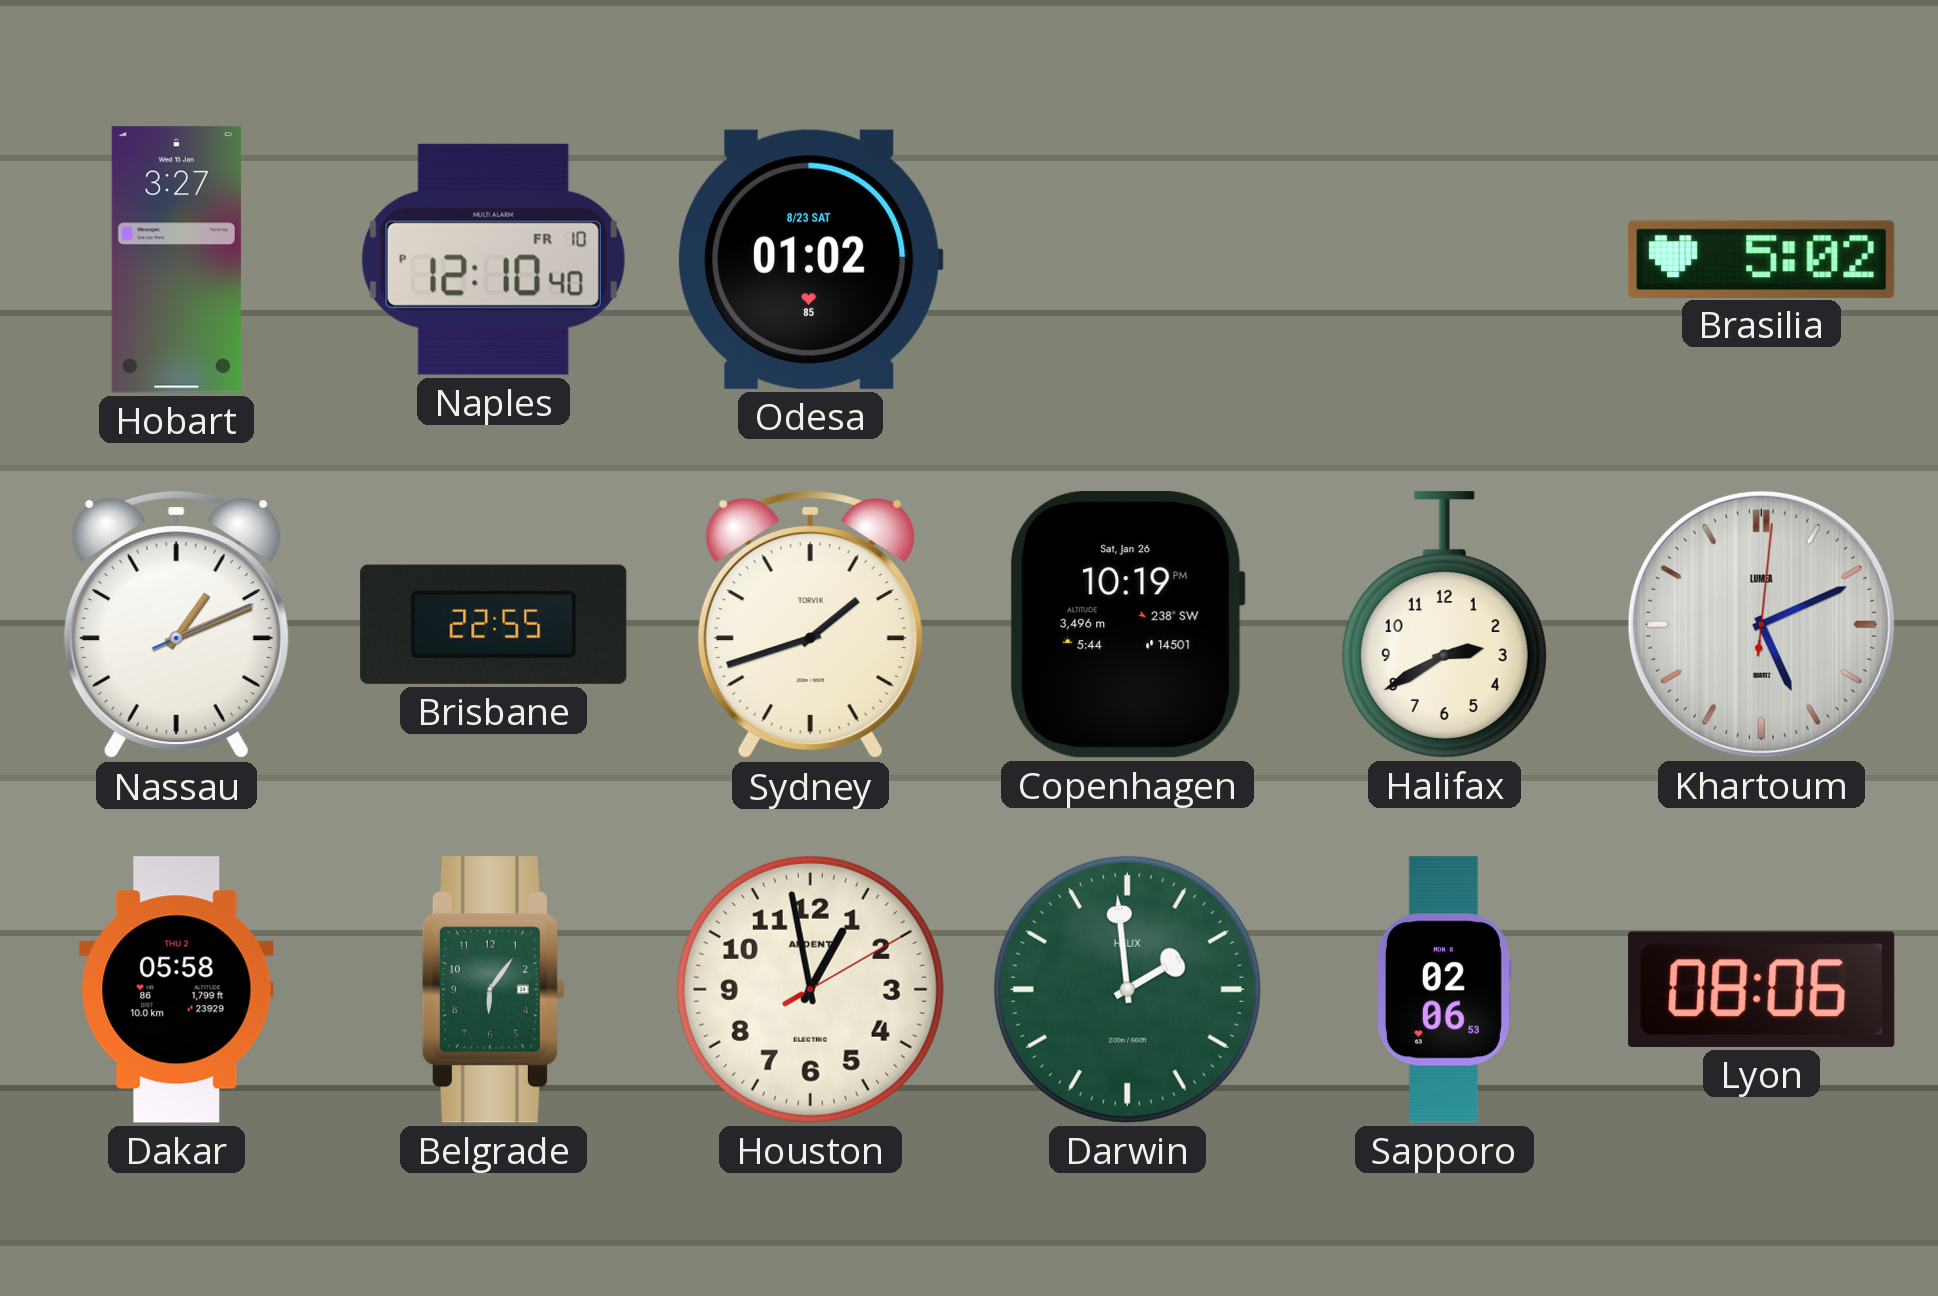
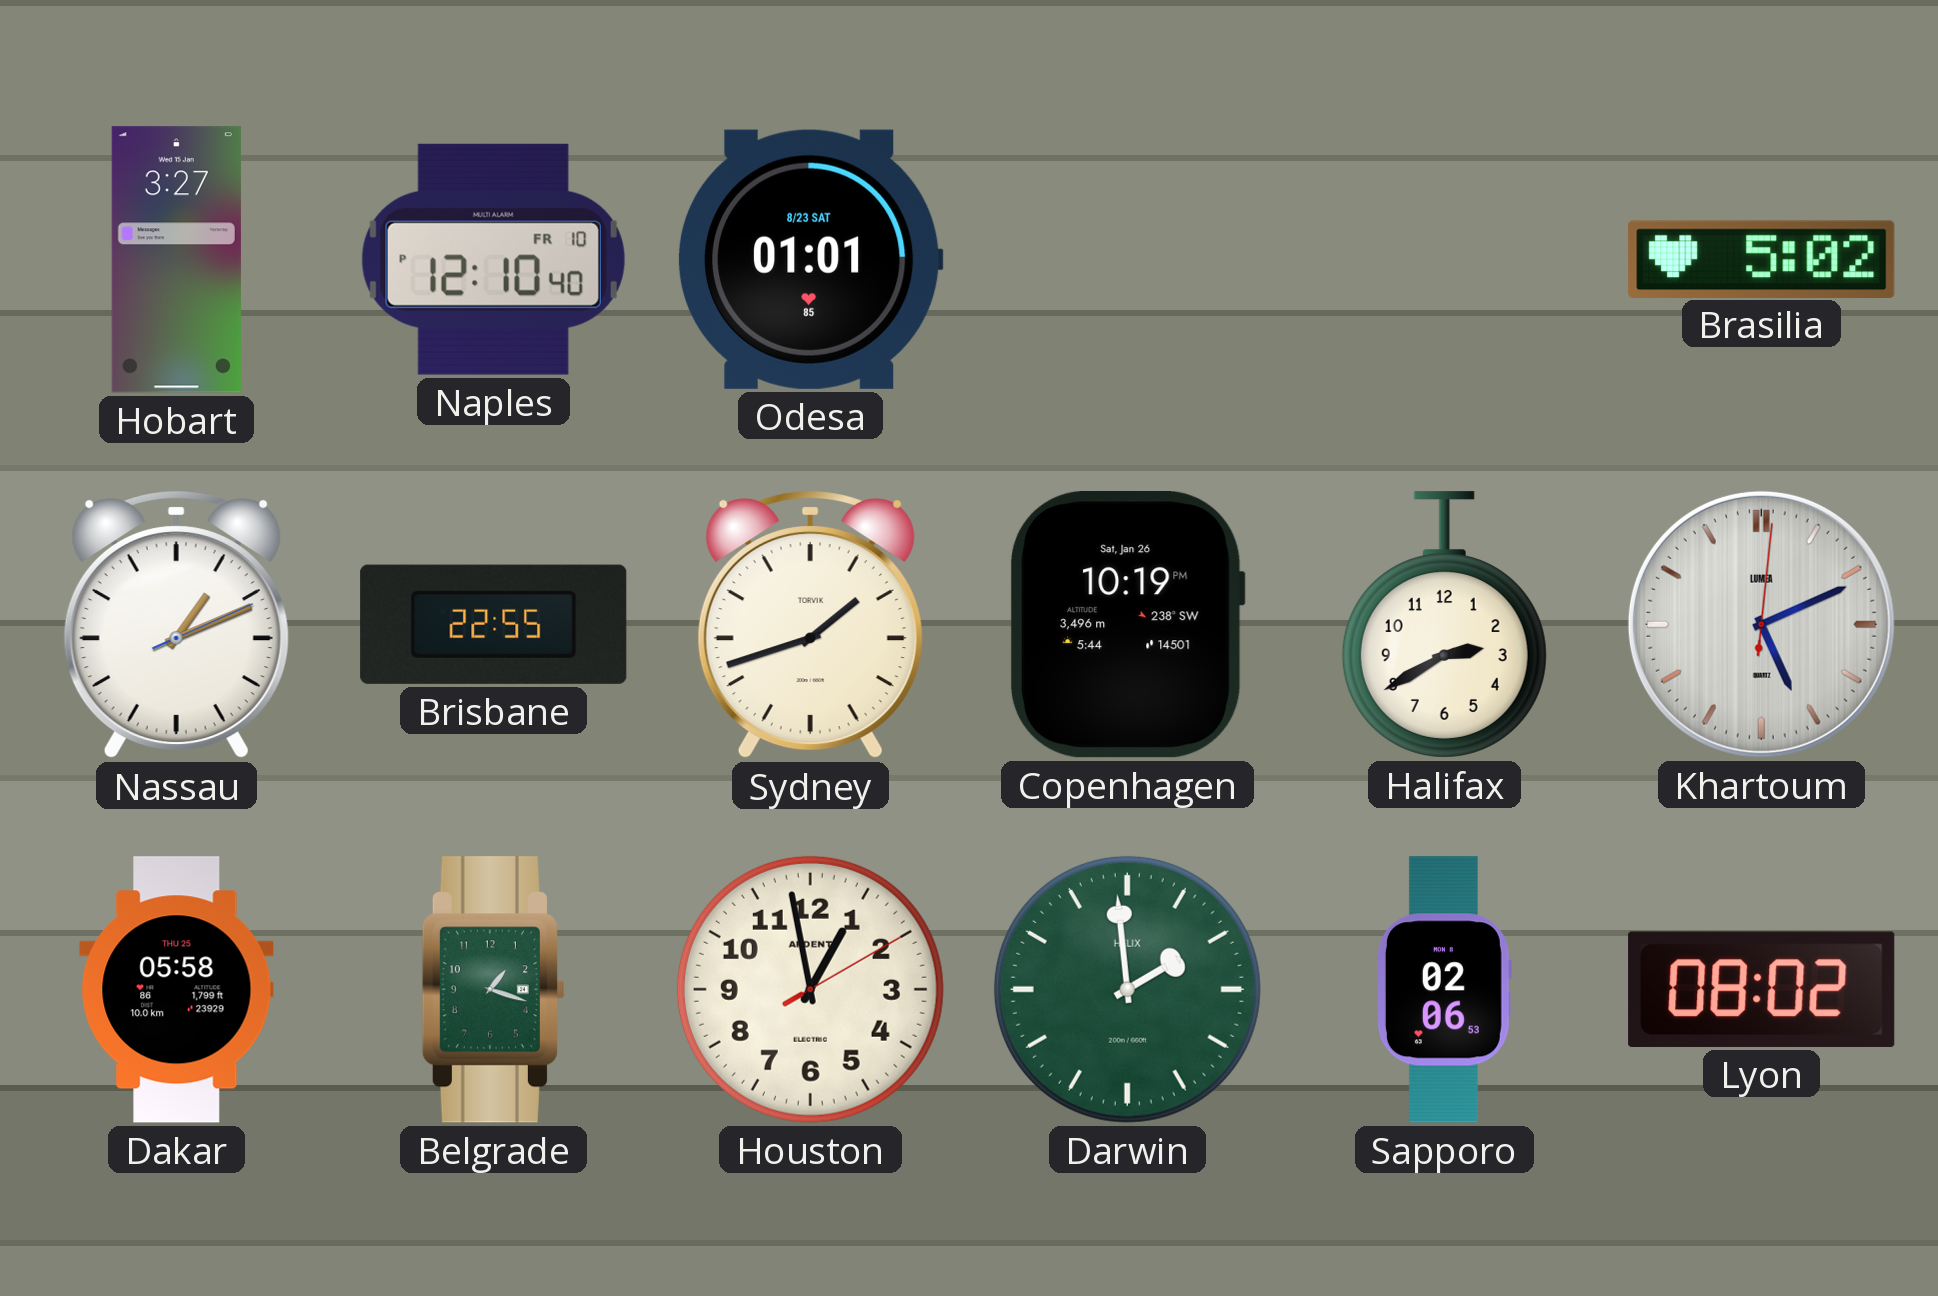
Odesa: 01:02 -> 01:01
Dakar date: THU 2 -> THU 25
Belgrade: 6:06 -> 1:18
Lyon: 08:06 -> 08:02
